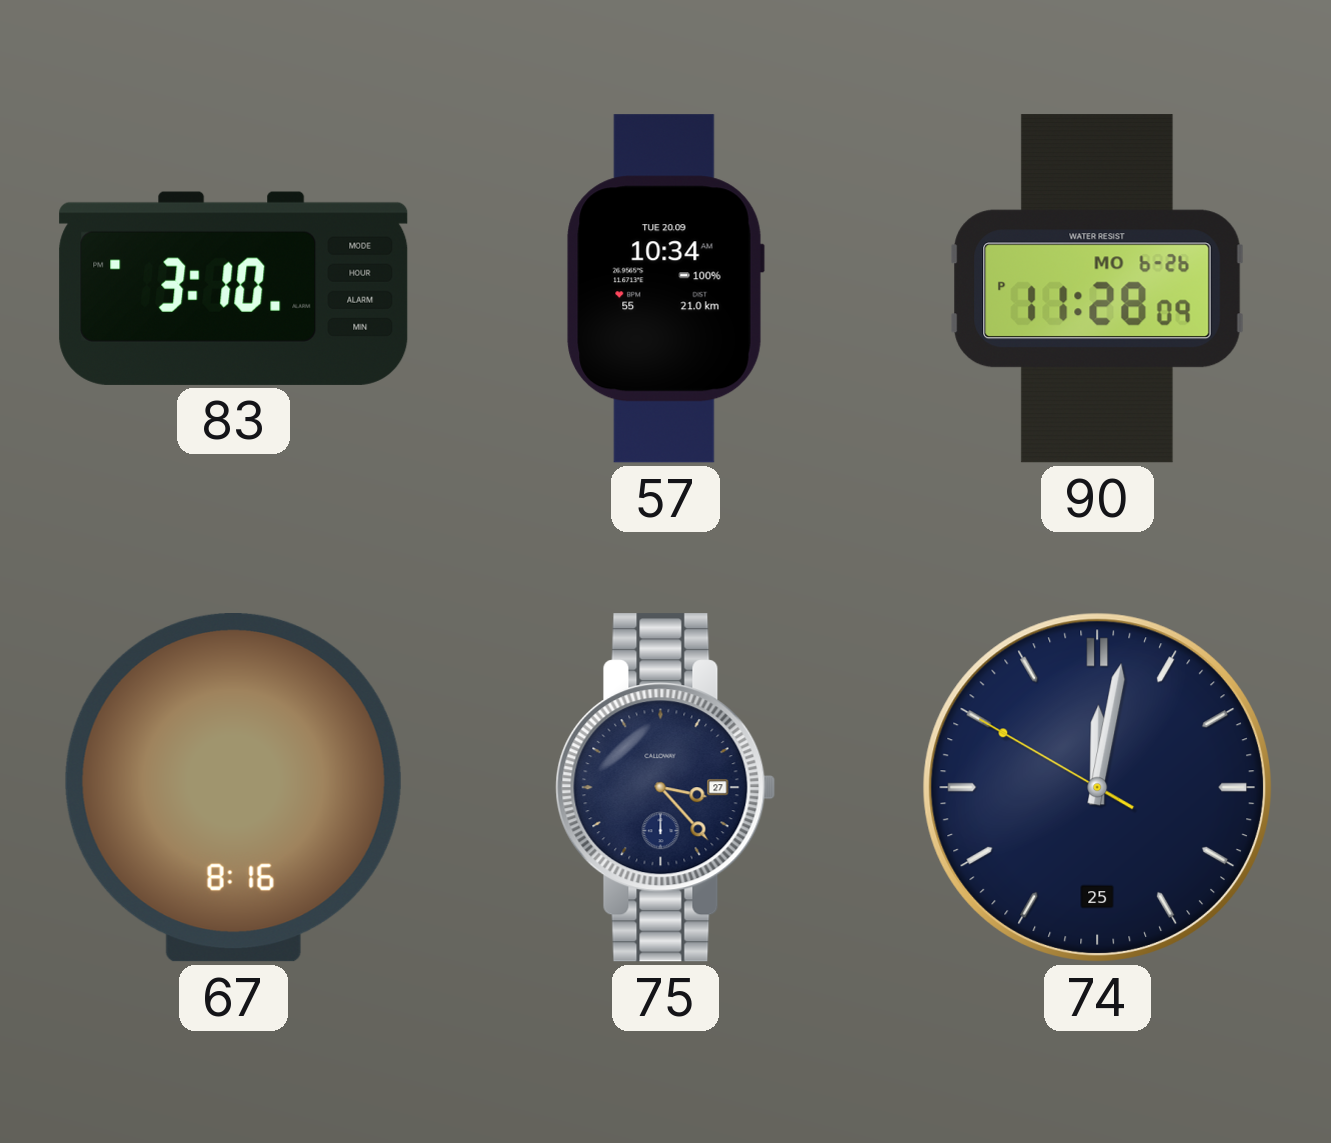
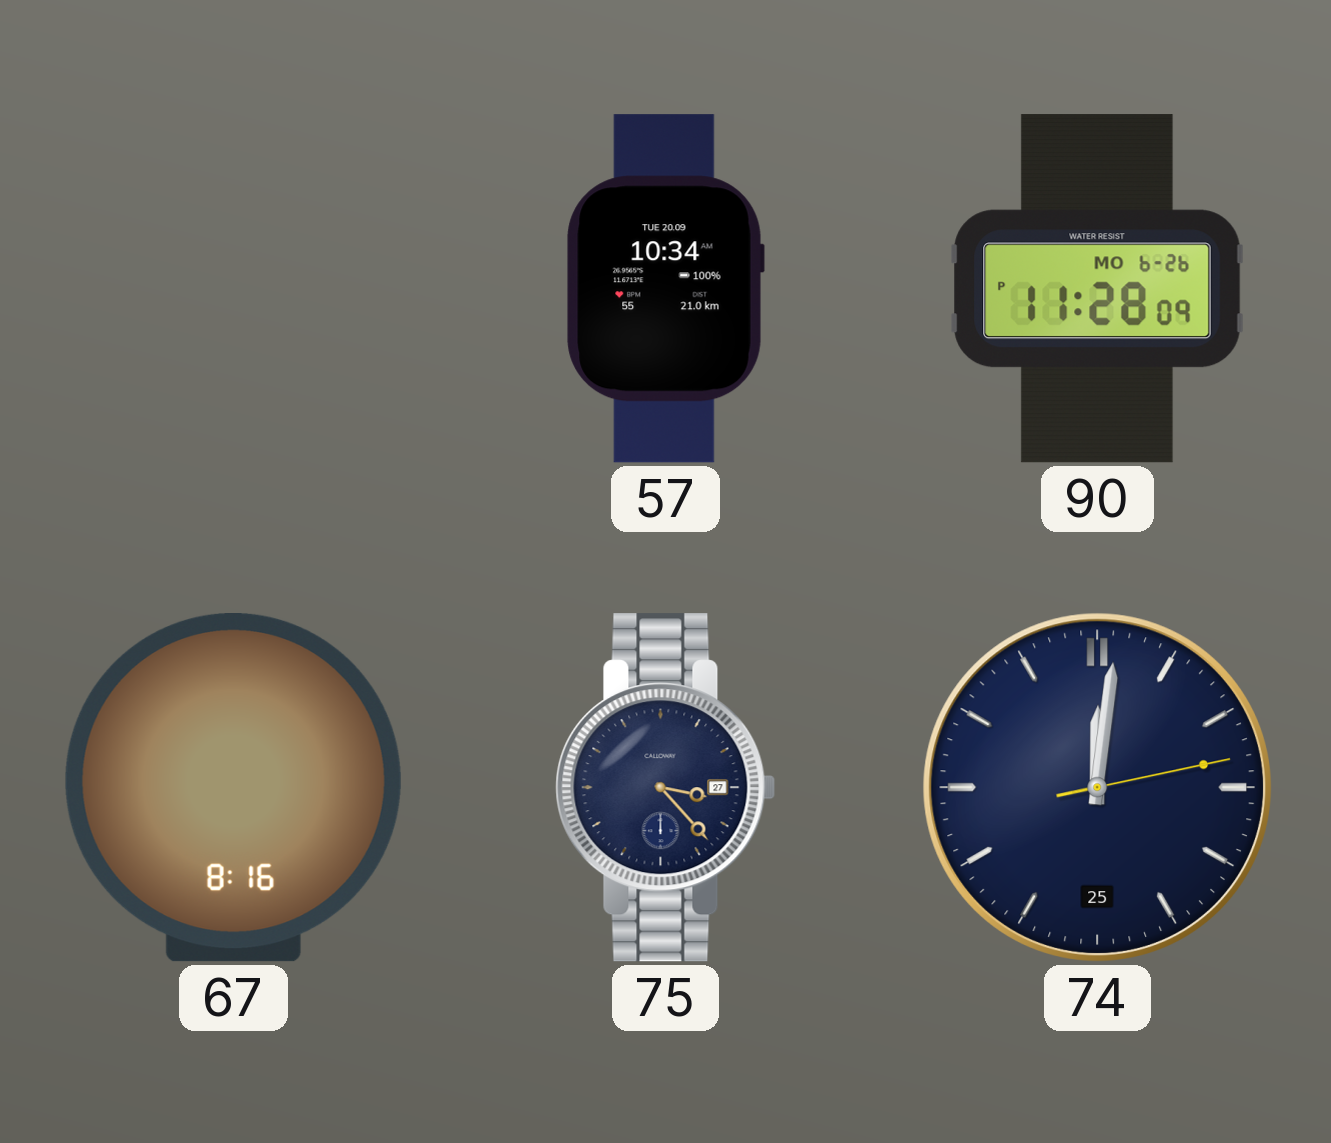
83: 3:10 -> none
74: 12:01:50 -> 12:01:13
